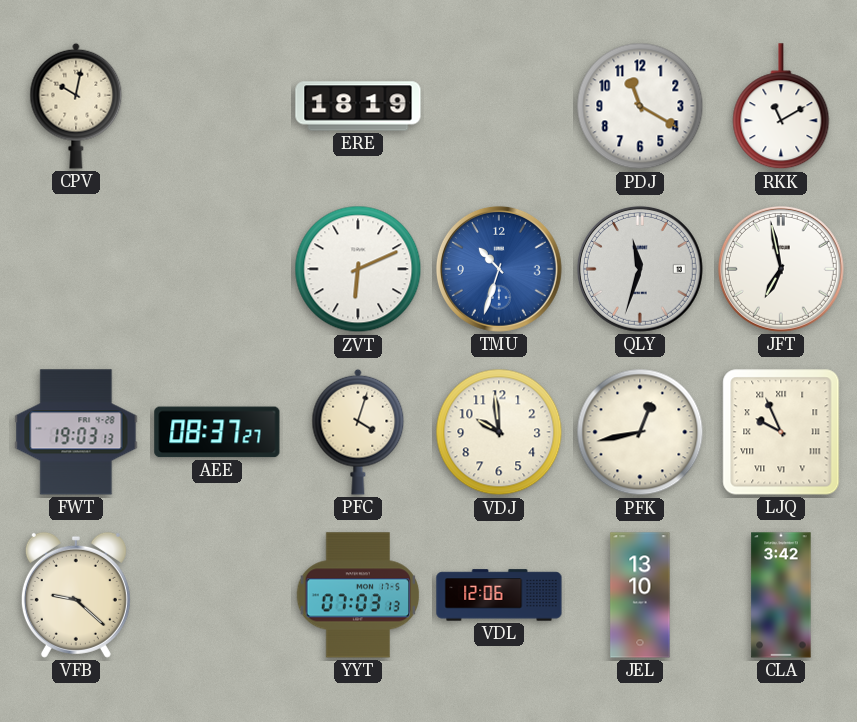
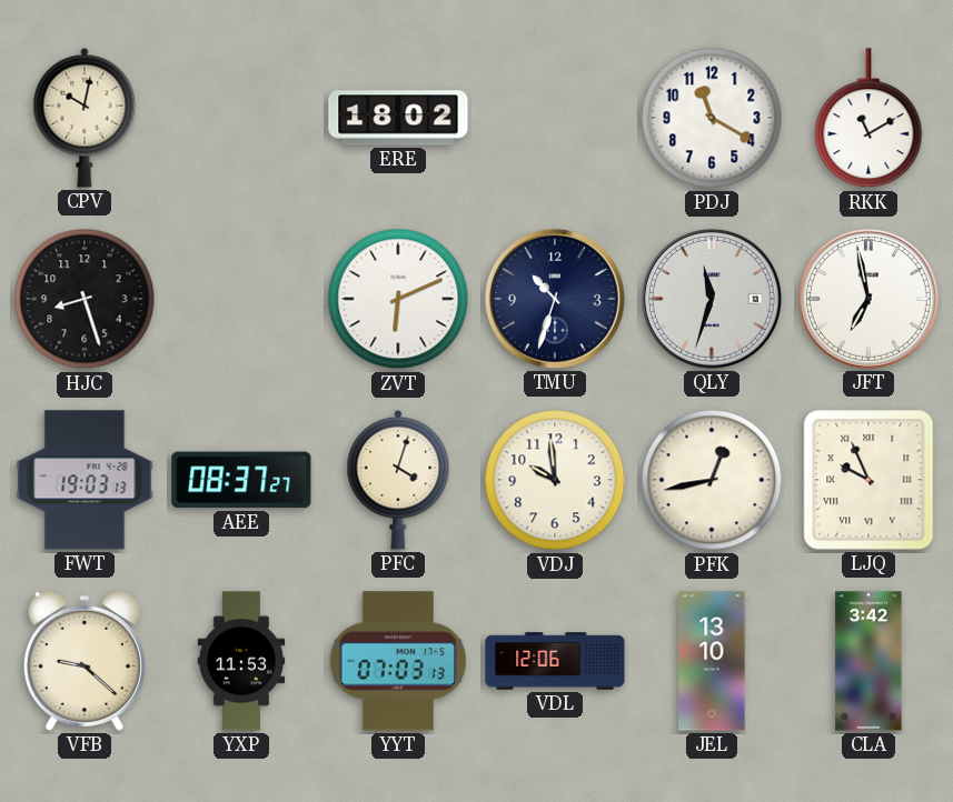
ERE: 18:19 -> 18:02
HJC: none -> 8:27
TMU dial: blue -> navy
YXP: none -> 11:53
